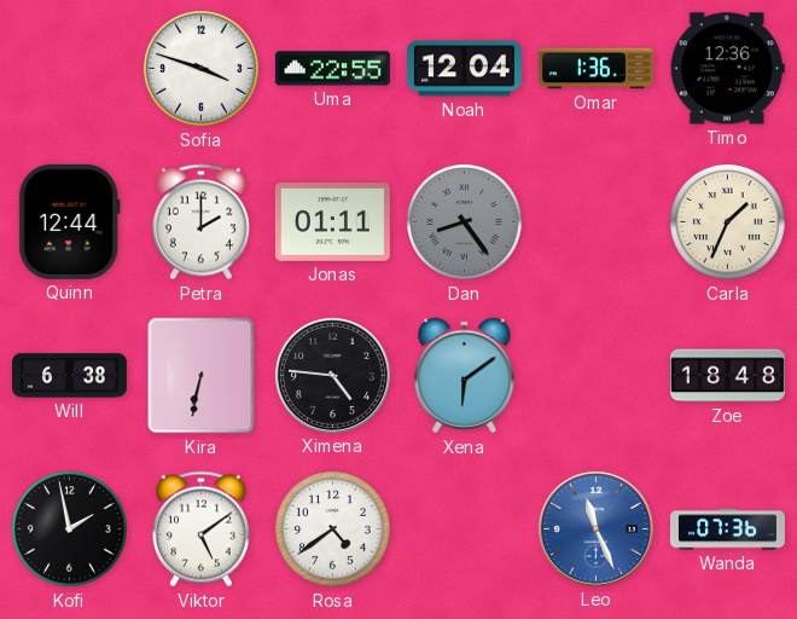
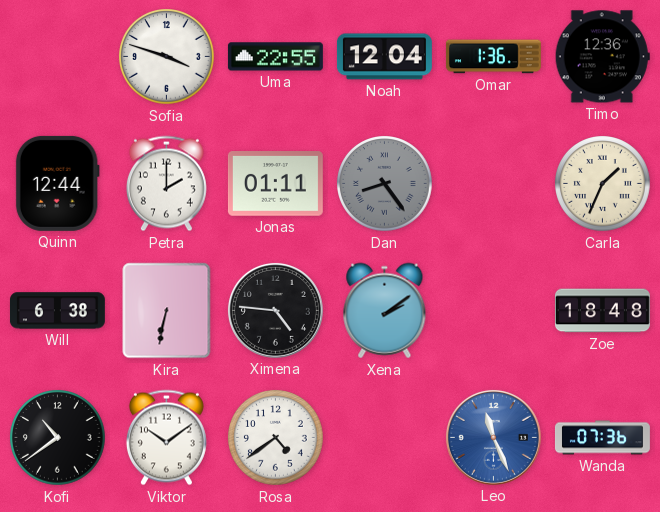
Xena: 6:09 -> 2:09
Kofi: 1:58 -> 10:39
Viktor: 5:09 -> 10:09
